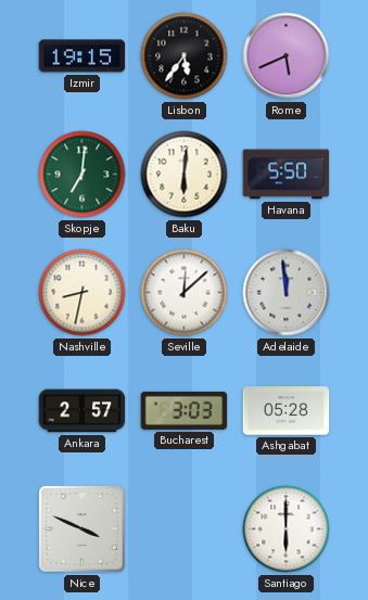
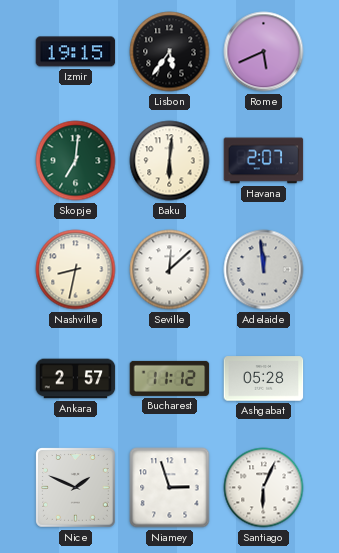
Havana: 5:50 -> 2:07
Bucharest: 3:03 -> 11:12
Nice: 3:49 -> 1:49
Niamey: none -> 2:57
Santiago: 6:00 -> 6:04
